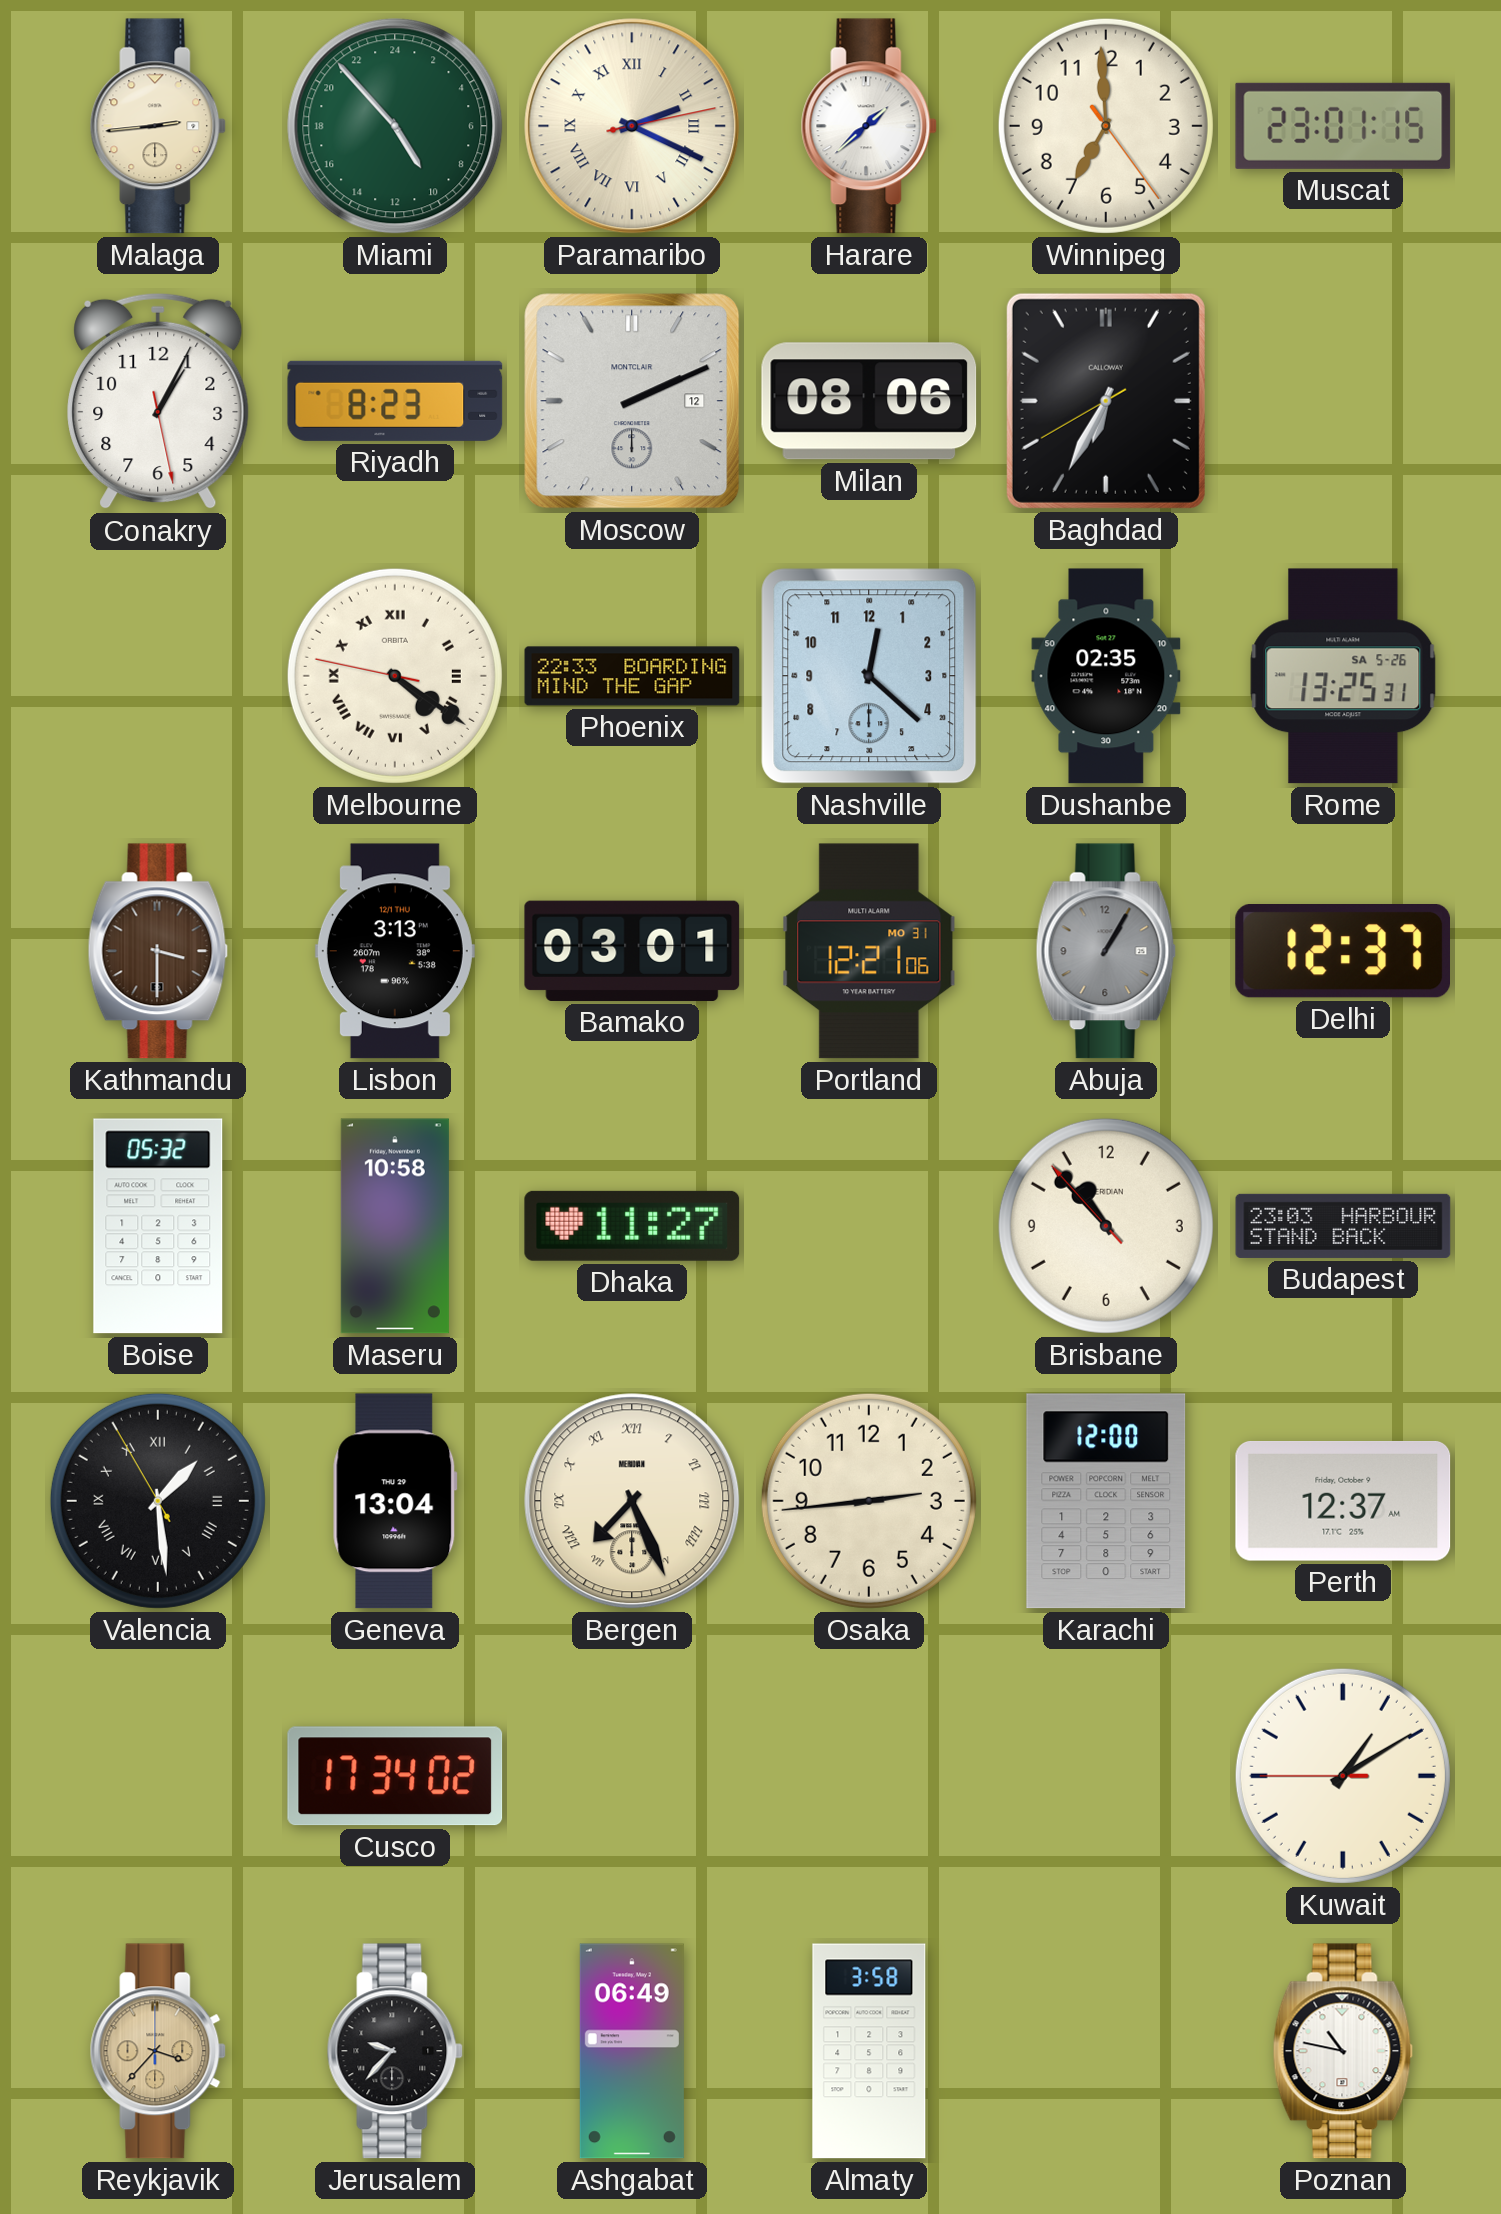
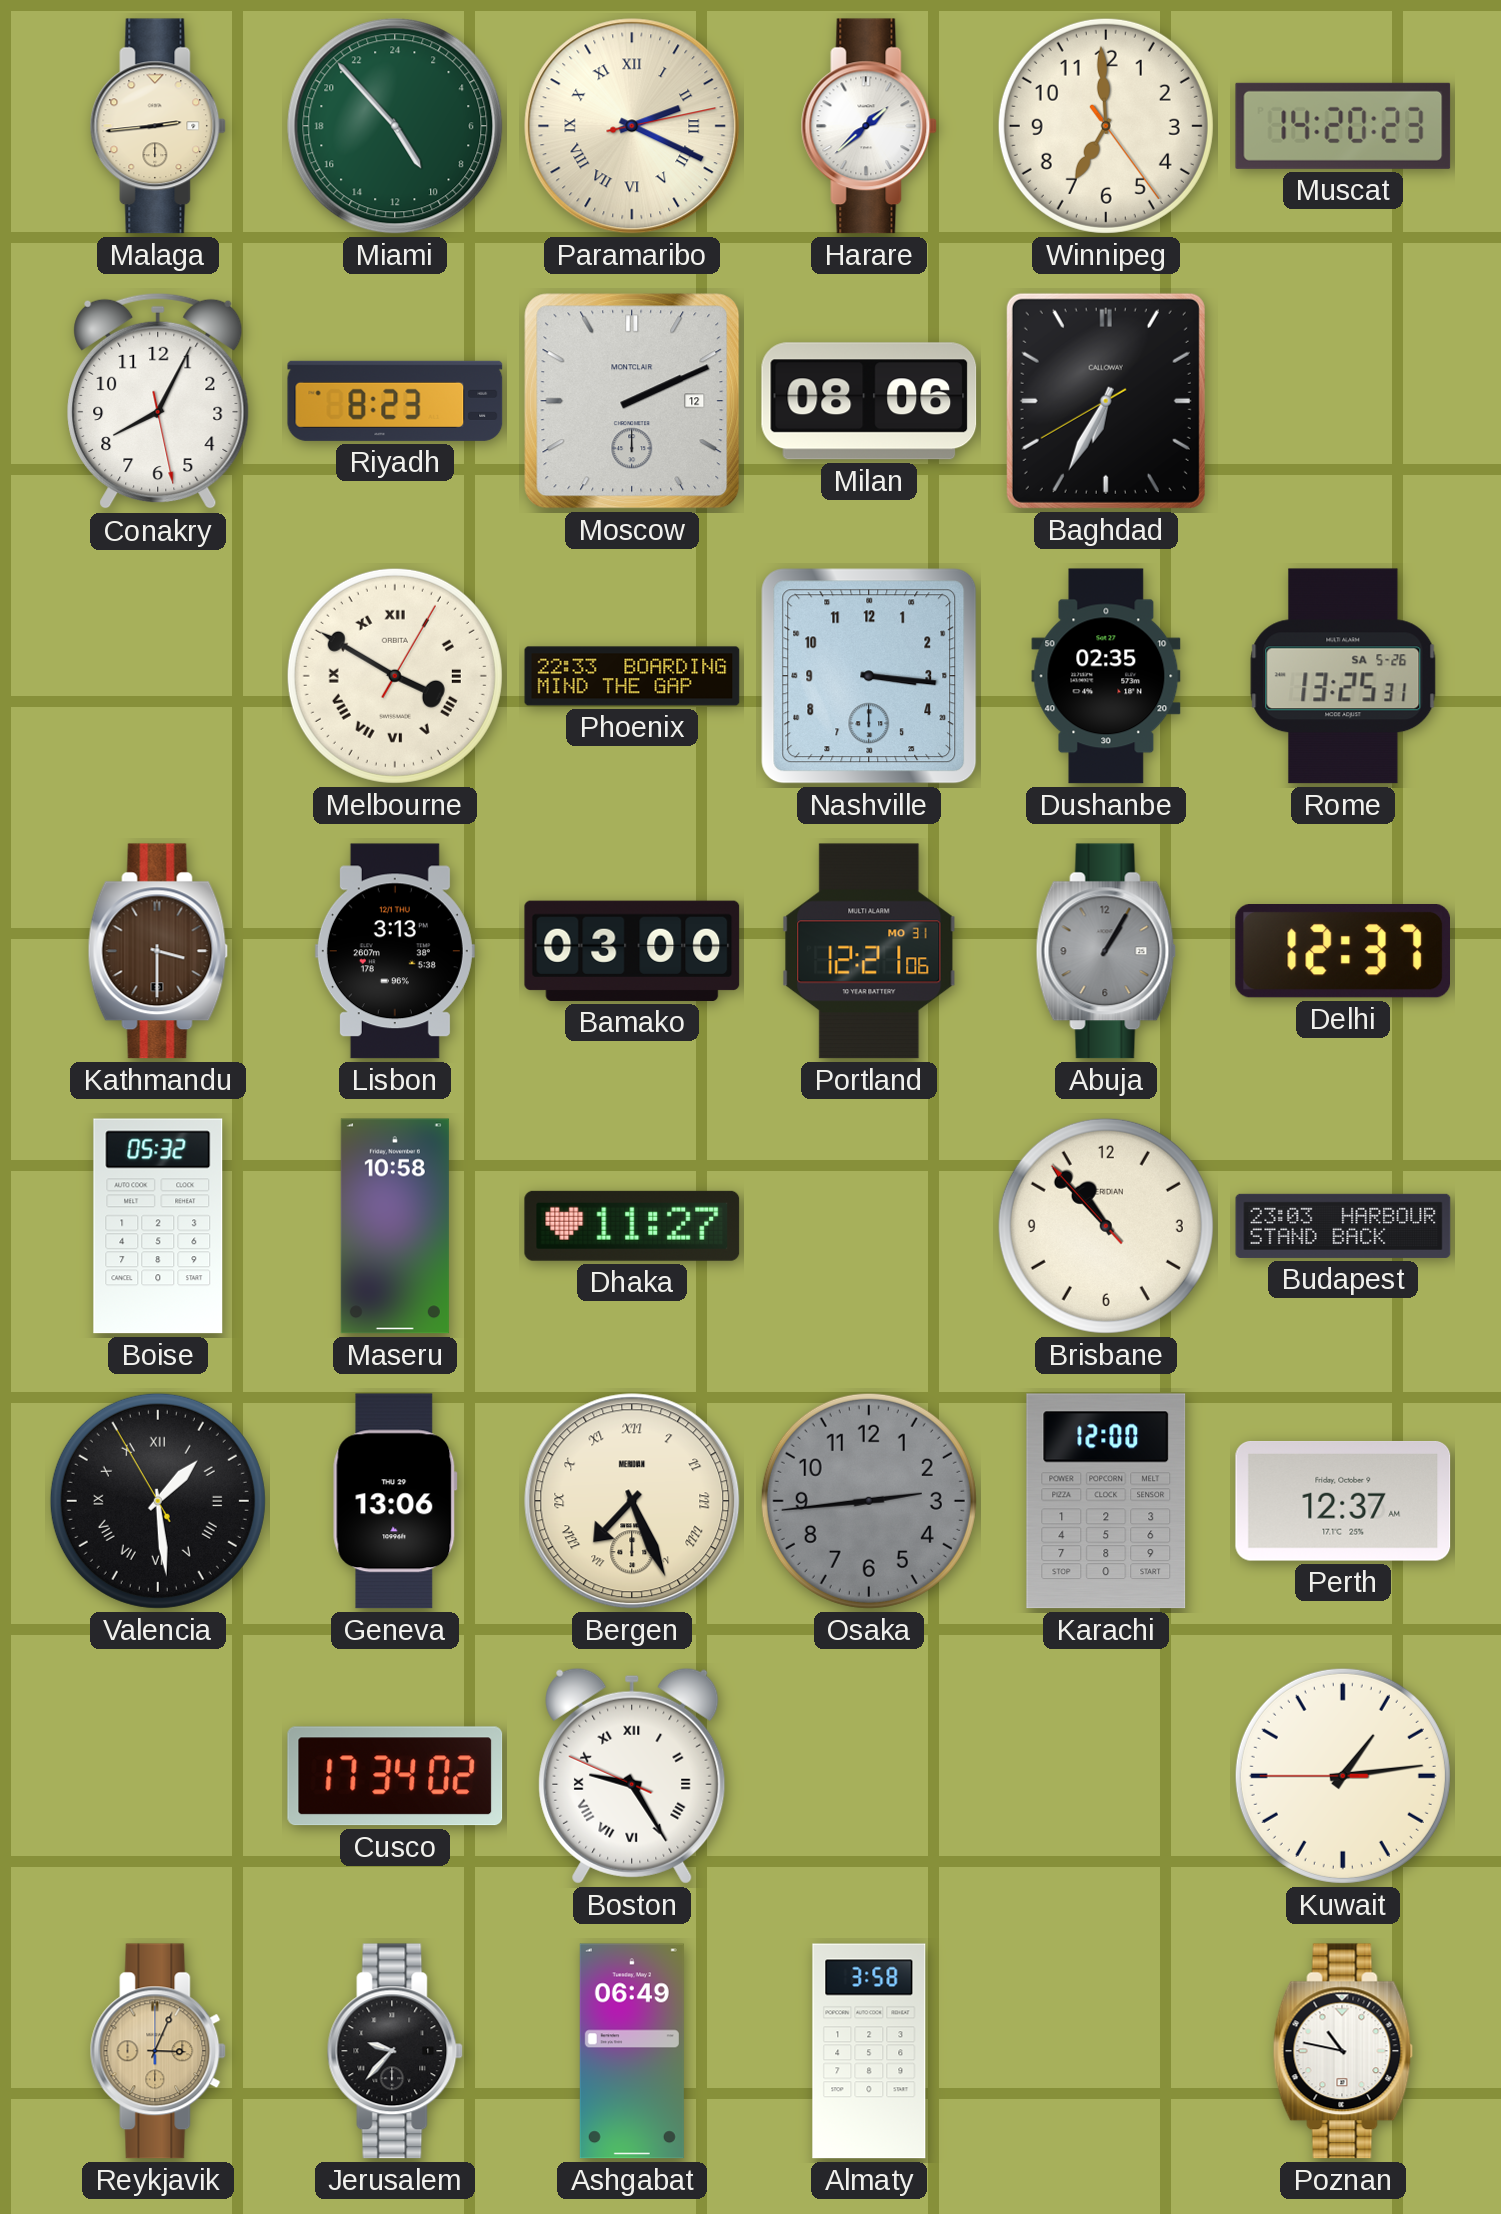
Muscat: 23:01 -> 14:20
Conakry: 1:04 -> 8:04
Melbourne: 4:20 -> 3:50
Nashville: 12:22 -> 3:16
Bamako: 03:01 -> 03:00
Geneva: 13:04 -> 13:06
Osaka dial: cream -> grey
Boston: none -> 9:24
Kuwait: 1:09 -> 1:13
Reykjavik: 3:37 -> 3:04
